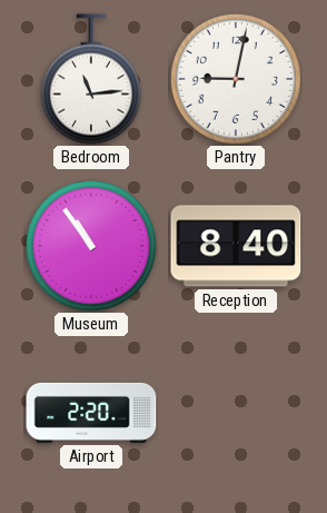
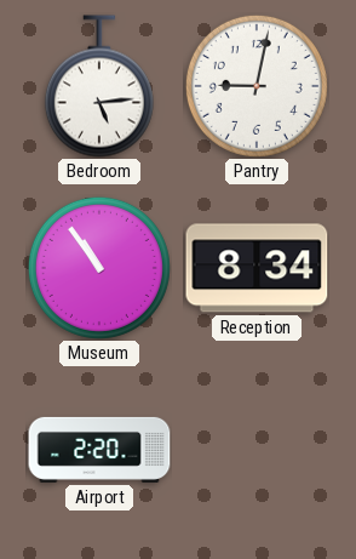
Bedroom: 11:14 -> 5:14
Reception: 8:40 -> 8:34
